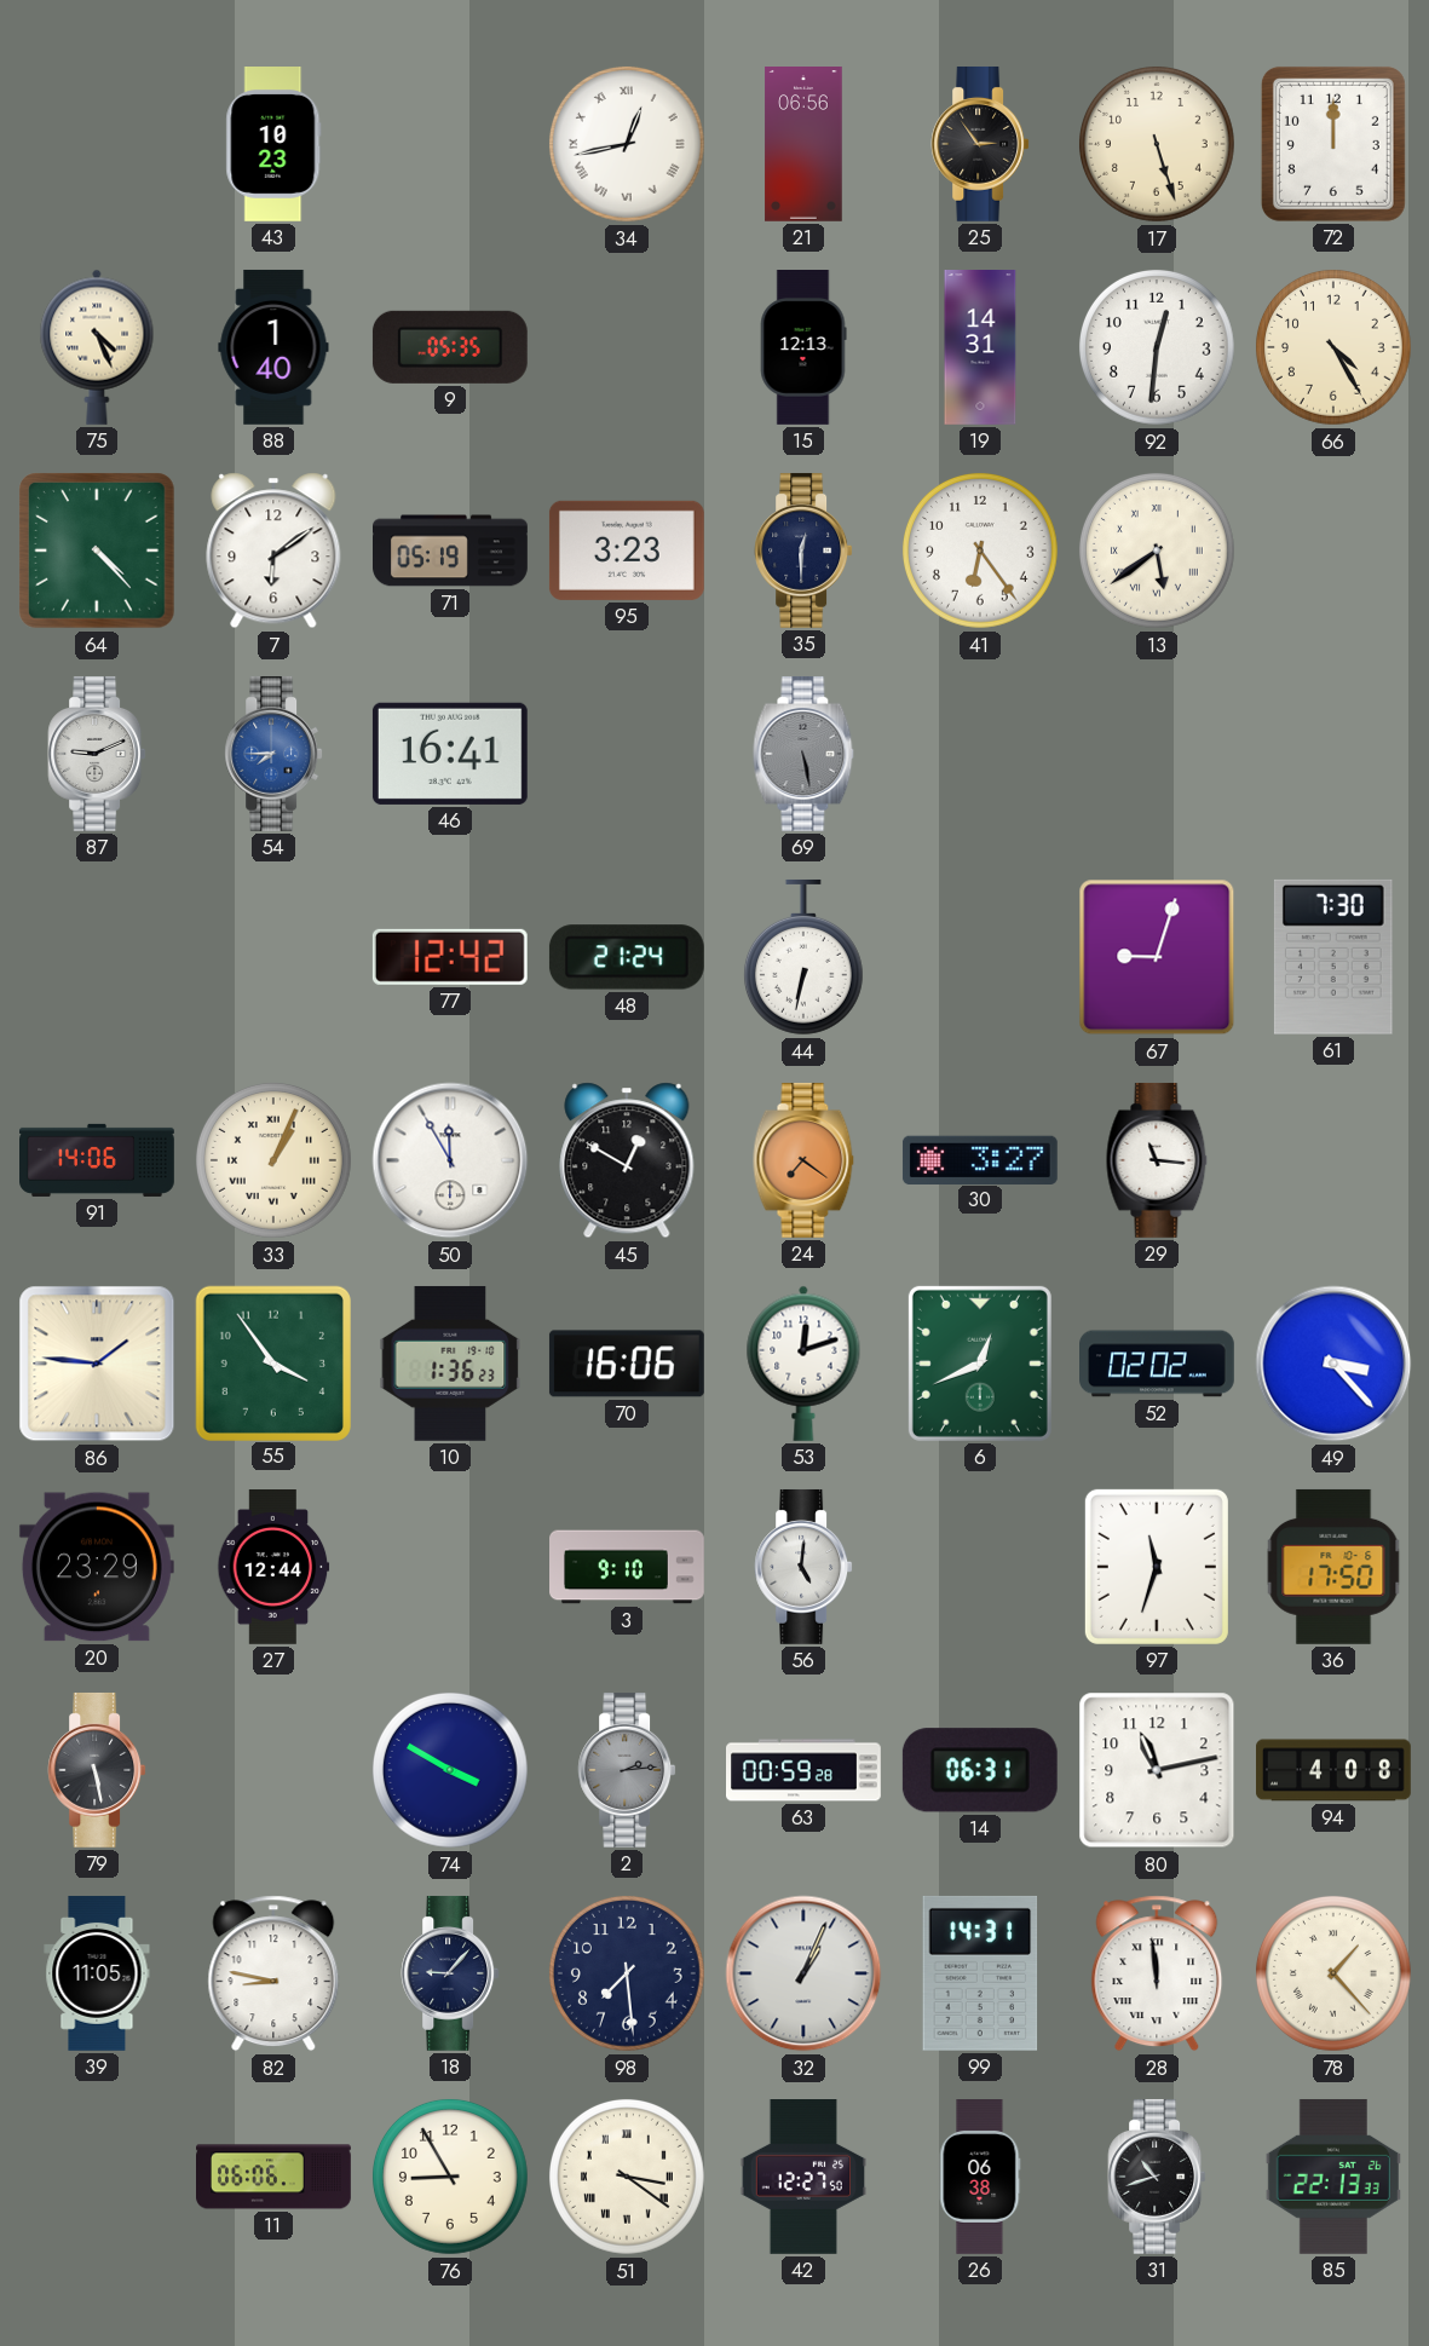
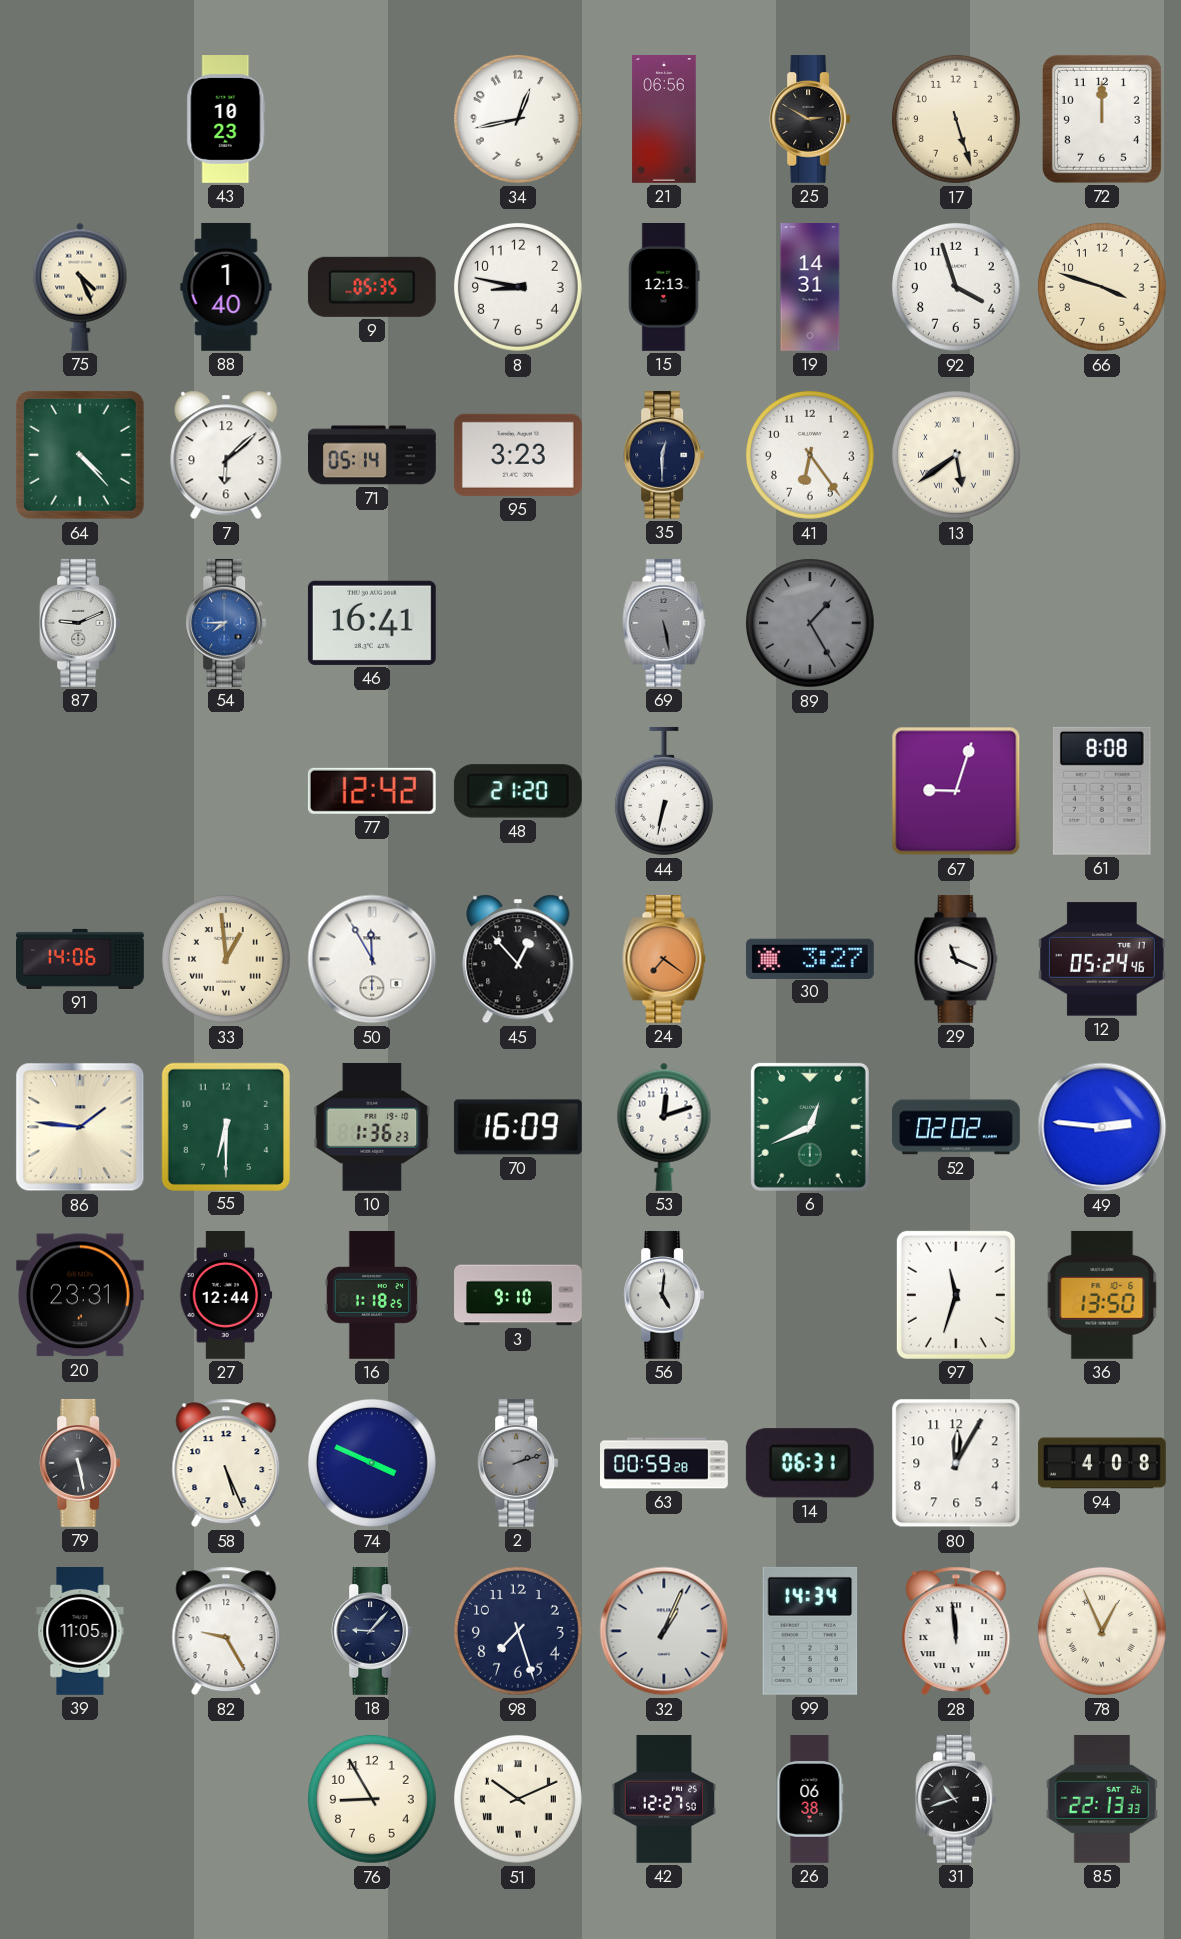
34 numerals: Roman -> Arabic
25: 2:54 -> 2:50
8: none -> 8:47
92: 12:31 -> 3:57
66: 4:25 -> 3:48
7: 6:09 -> 6:08
71: 05:19 -> 05:14
89: none -> 1:25
48: 21:24 -> 21:20
61: 7:30 -> 8:08
33: 1:04 -> 12:59
45: 12:50 -> 12:53
29: 11:16 -> 11:19
12: none -> 05:24
55: 3:54 -> 6:30
70: 16:06 -> 16:09
49: 3:23 -> 2:46
20: 23:29 -> 23:31
16: none -> 1:18
36: 17:50 -> 13:50
58: none -> 5:26
74: 3:50 -> 3:49
2: 2:14 -> 2:12
80: 11:13 -> 12:05
82: 8:47 -> 9:25
98: 7:29 -> 7:27
99: 14:31 -> 14:34
78: 1:23 -> 12:56
11: 06:06 -> none
51: 3:21 -> 10:11
